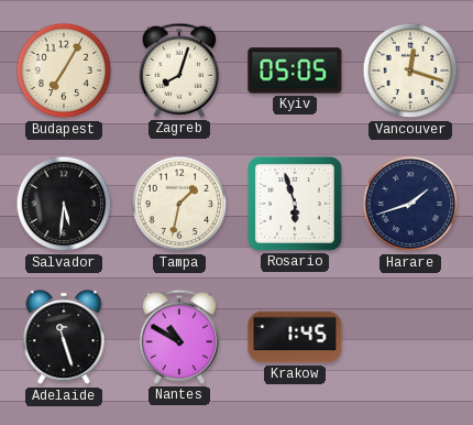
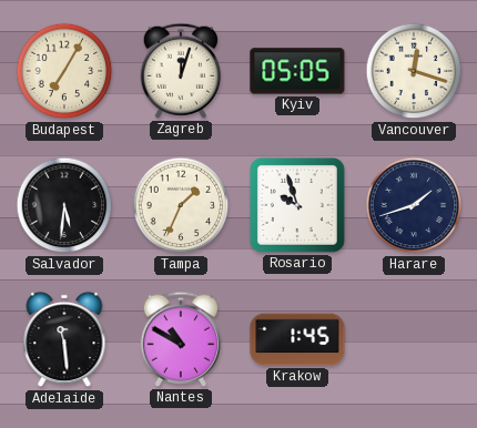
Zagreb: 8:03 -> 12:03
Tampa: 1:32 -> 1:34
Rosario: 5:57 -> 9:57
Adelaide: 11:27 -> 11:29
